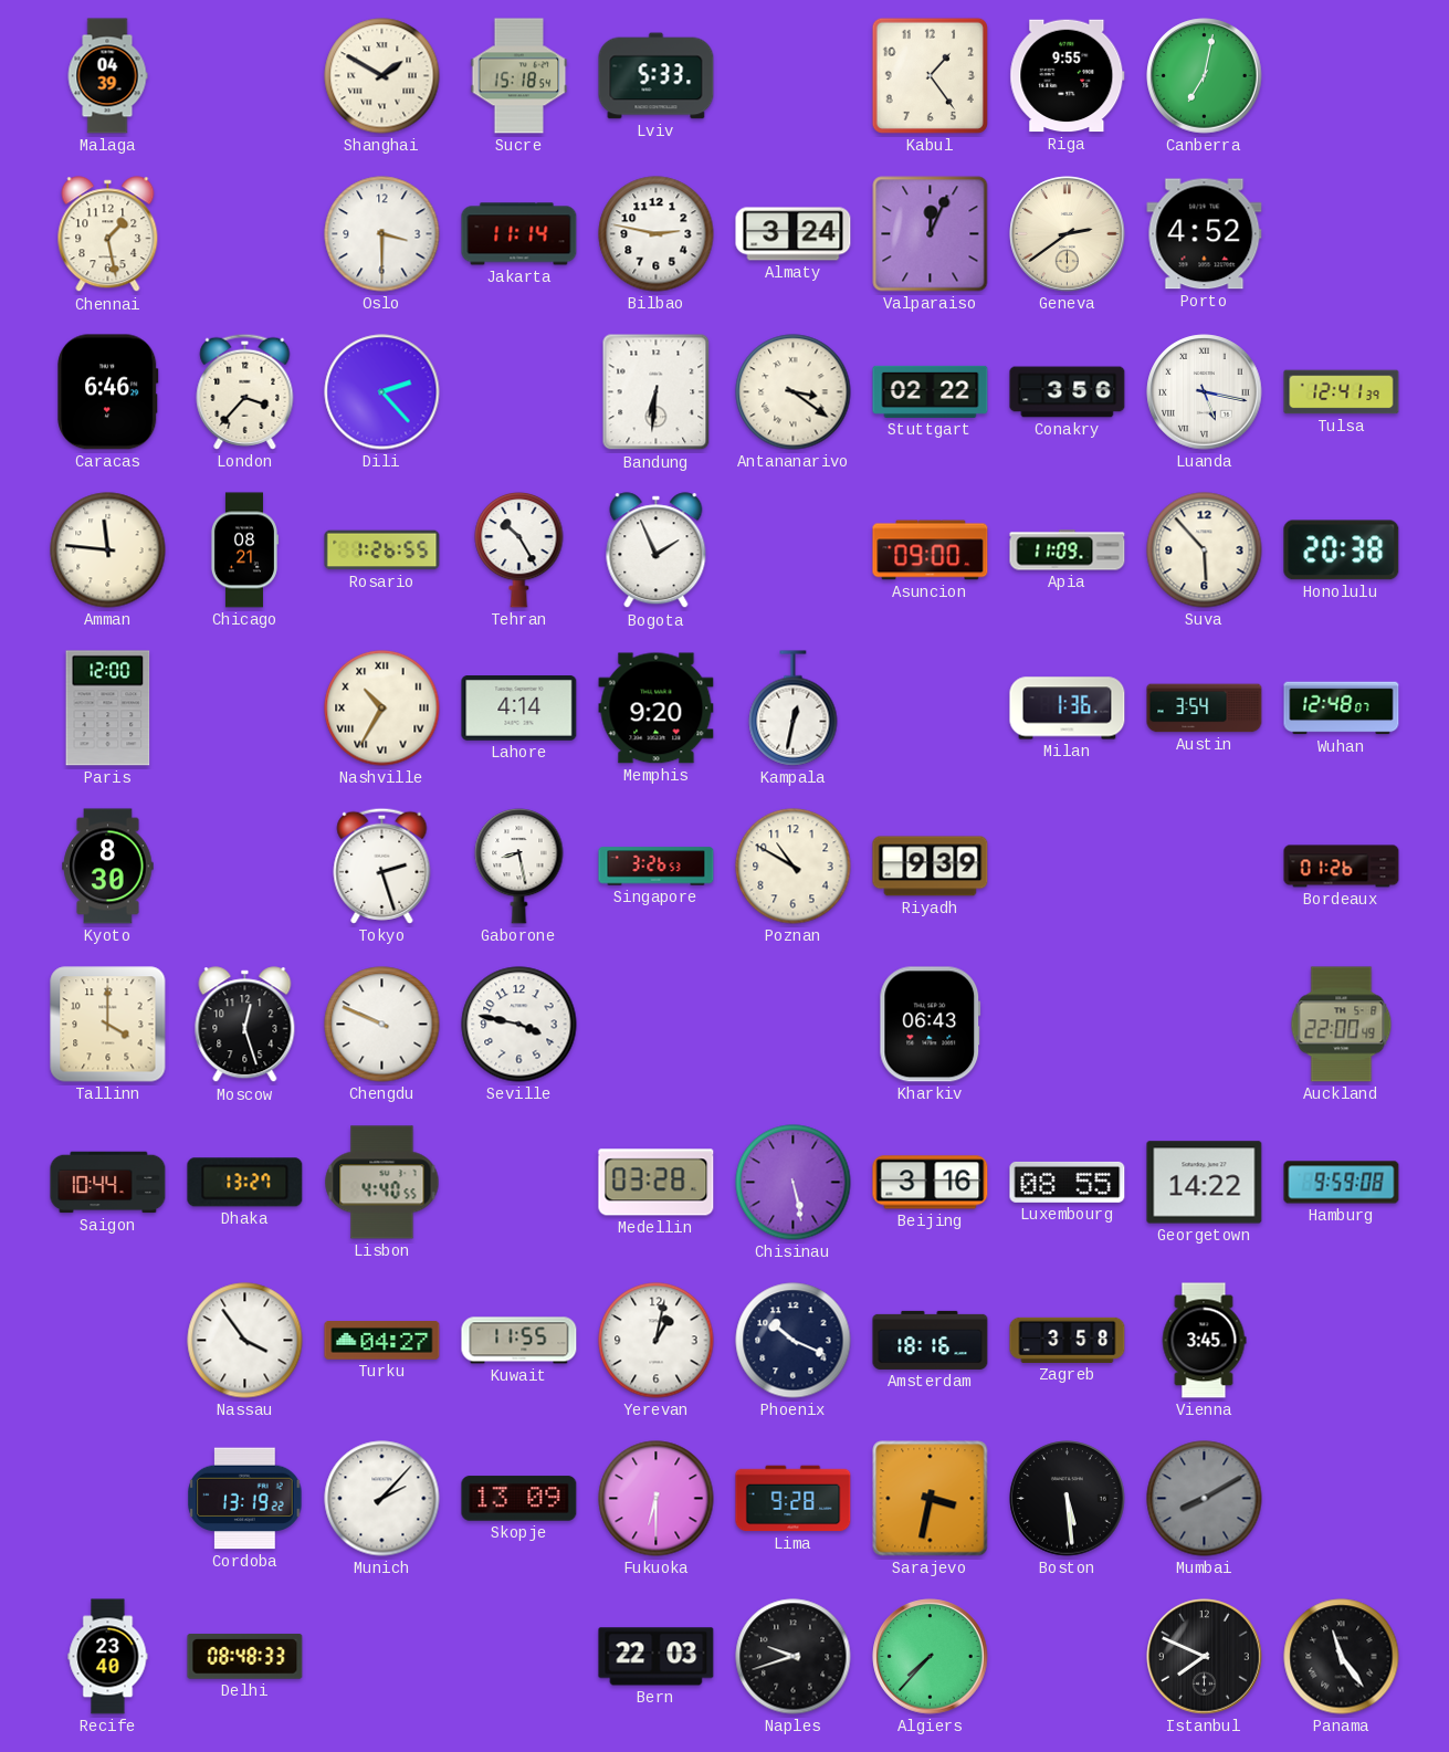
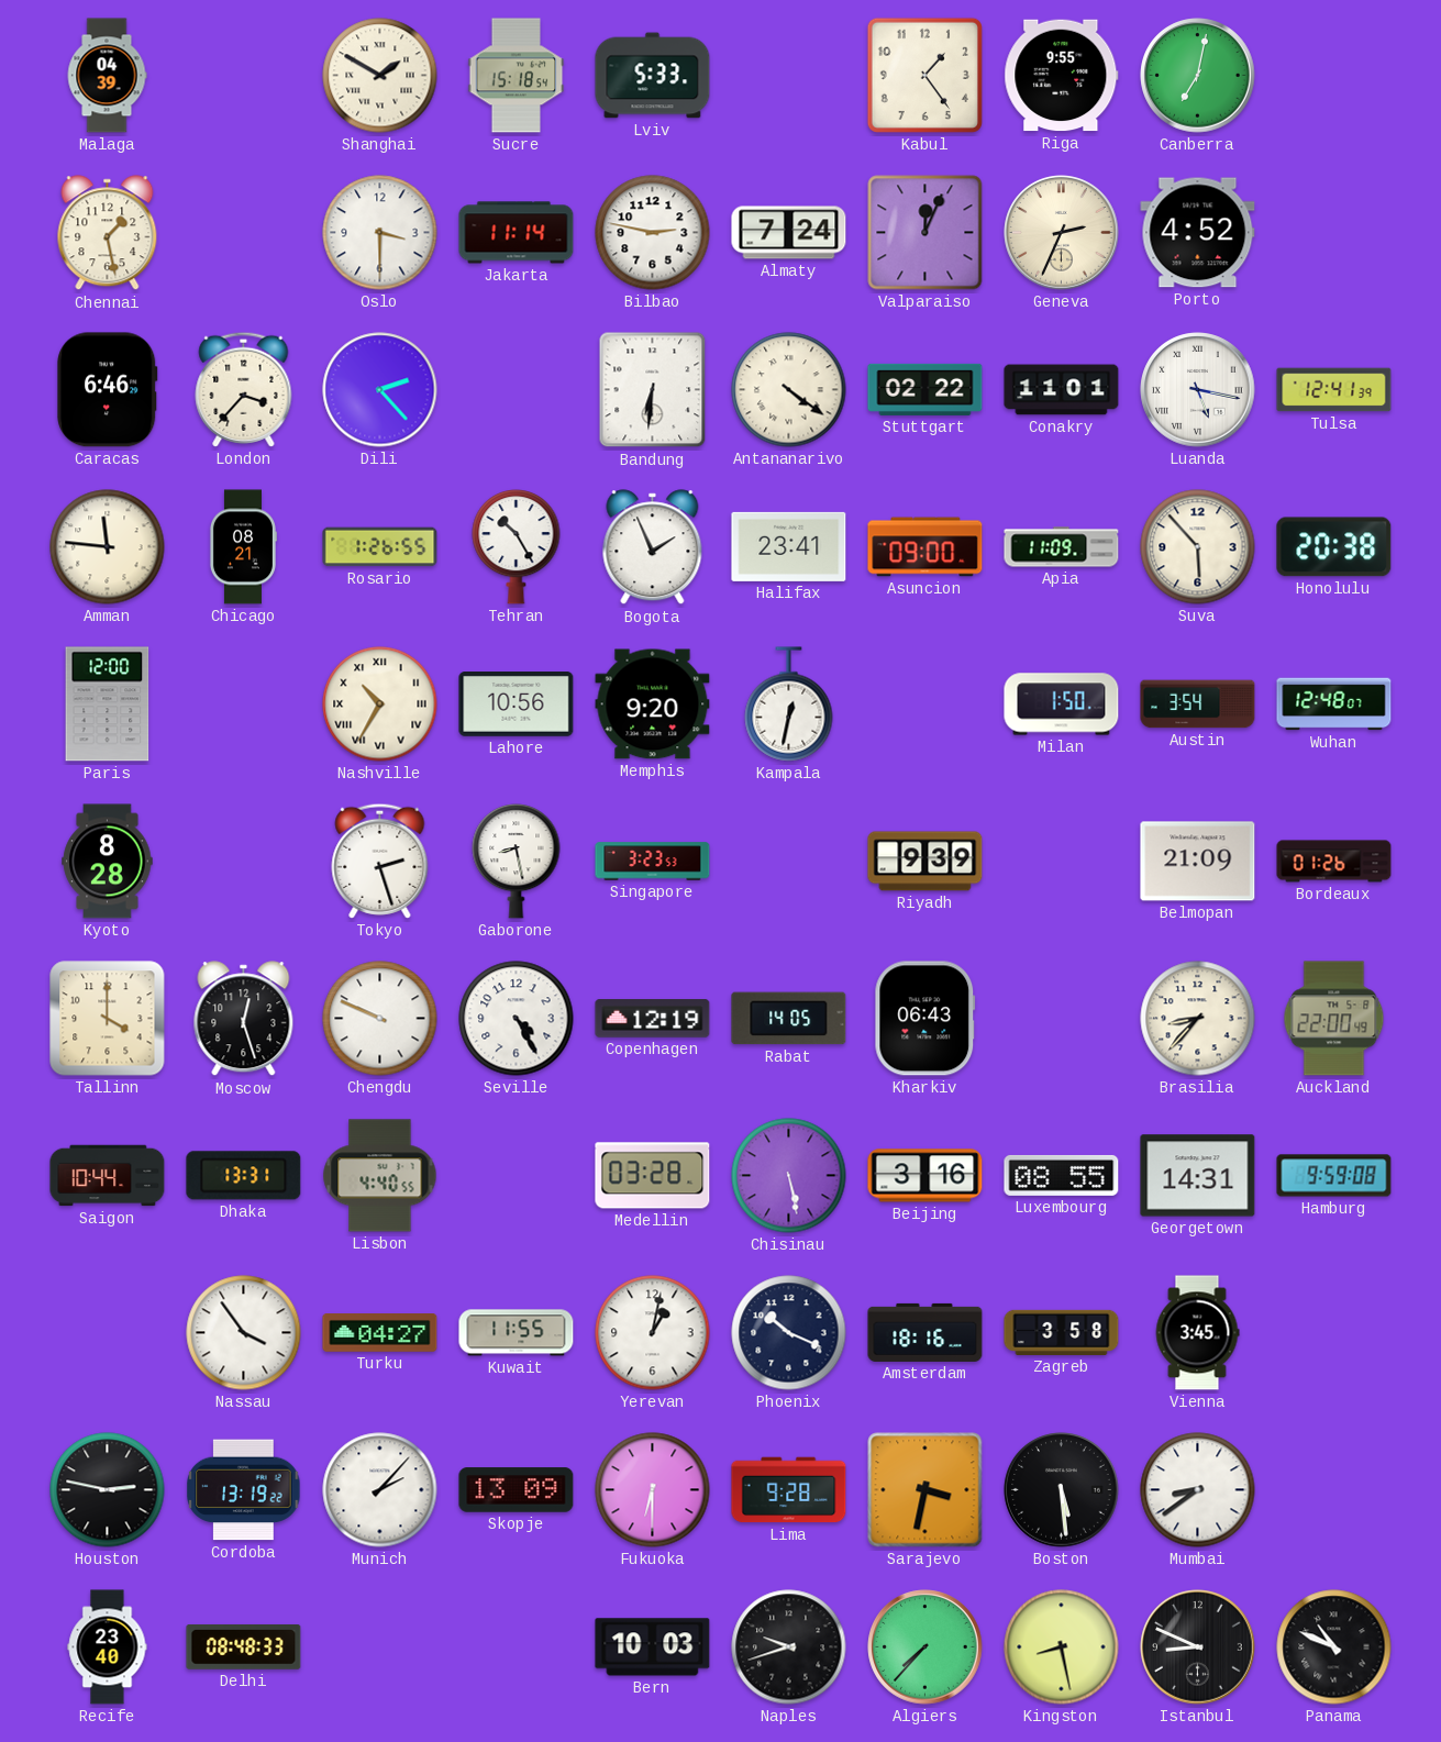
Almaty: 3:24 -> 7:24
Geneva: 2:39 -> 2:34
Antananarivo: 3:21 -> 4:21
Conakry: 3:56 -> 11:01
Halifax: none -> 23:41
Lahore: 4:14 -> 10:56
Milan: 1:36 -> 1:50
Kyoto: 8:30 -> 8:28
Singapore: 3:26 -> 3:23
Poznan: 10:50 -> none
Belmopan: none -> 21:09
Seville: 3:47 -> 4:25
Copenhagen: none -> 12:19
Rabat: none -> 14:05
Brasilia: none -> 8:37
Dhaka: 13:27 -> 13:31
Georgetown: 14:22 -> 14:31
Houston: none -> 2:47
Mumbai: 8:10 -> 8:39
Mumbai dial: grey -> white
Bern: 22:03 -> 10:03
Kingston: none -> 8:28
Istanbul: 7:49 -> 8:49
Panama: 11:24 -> 10:49
